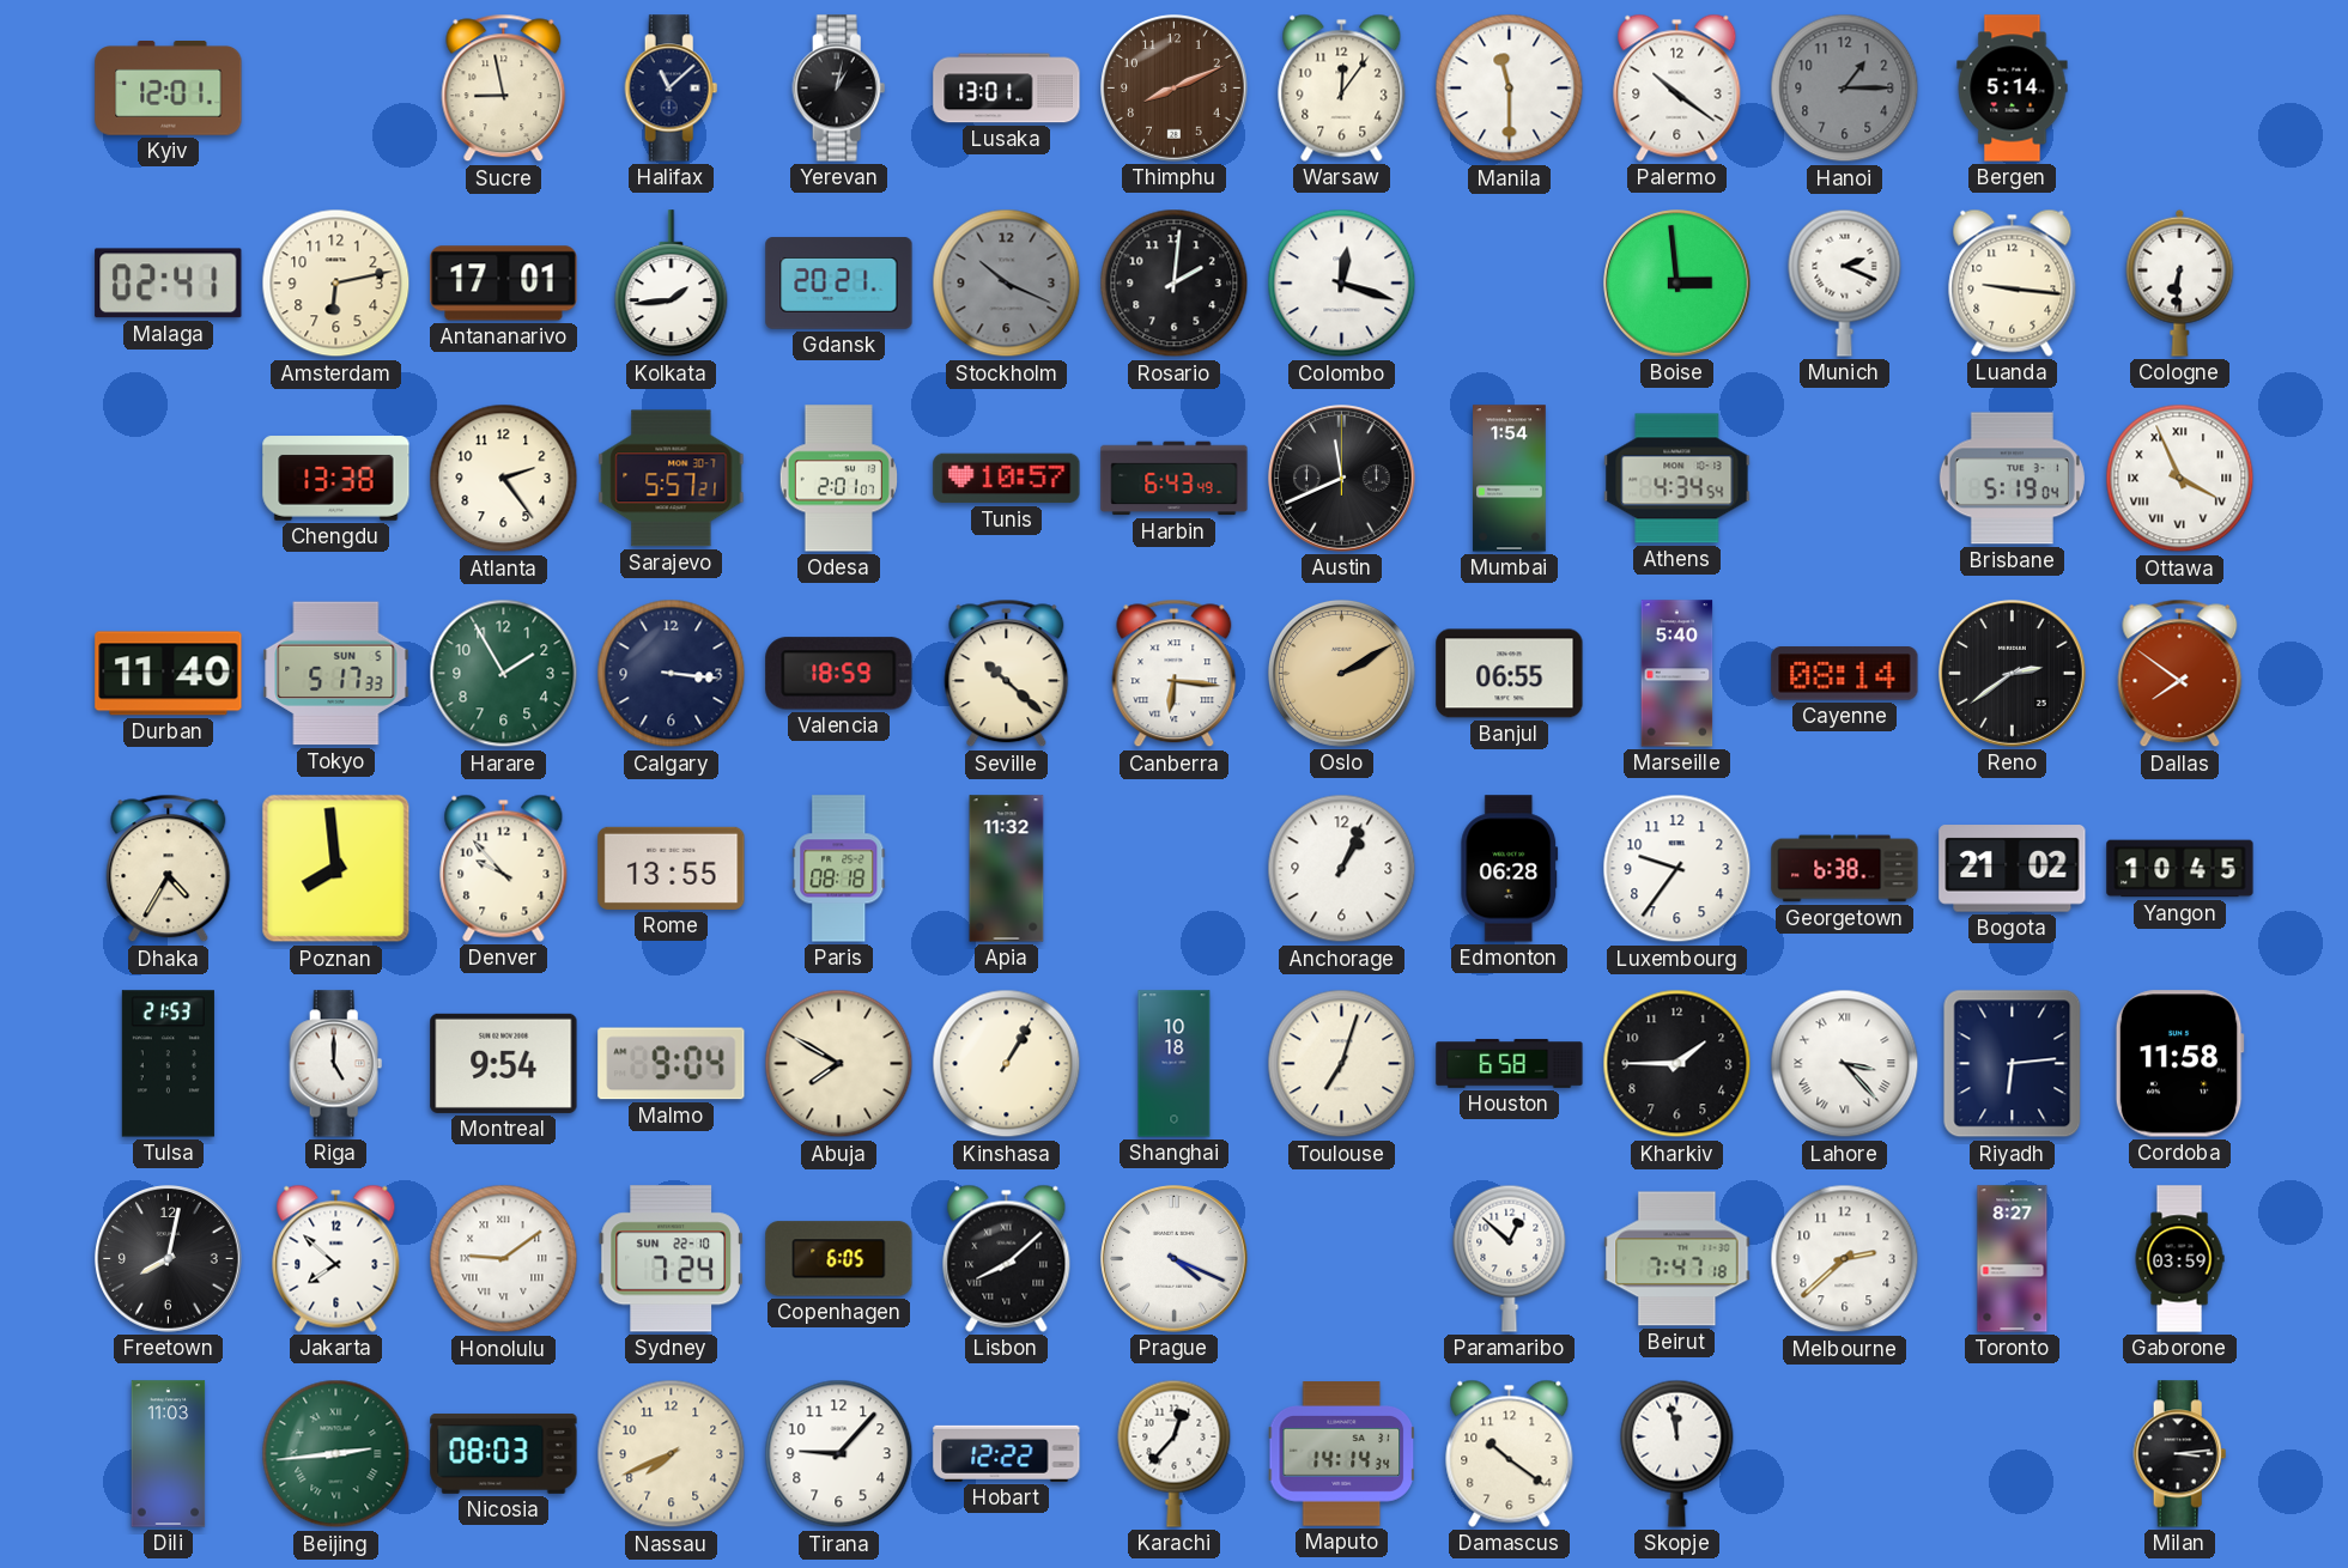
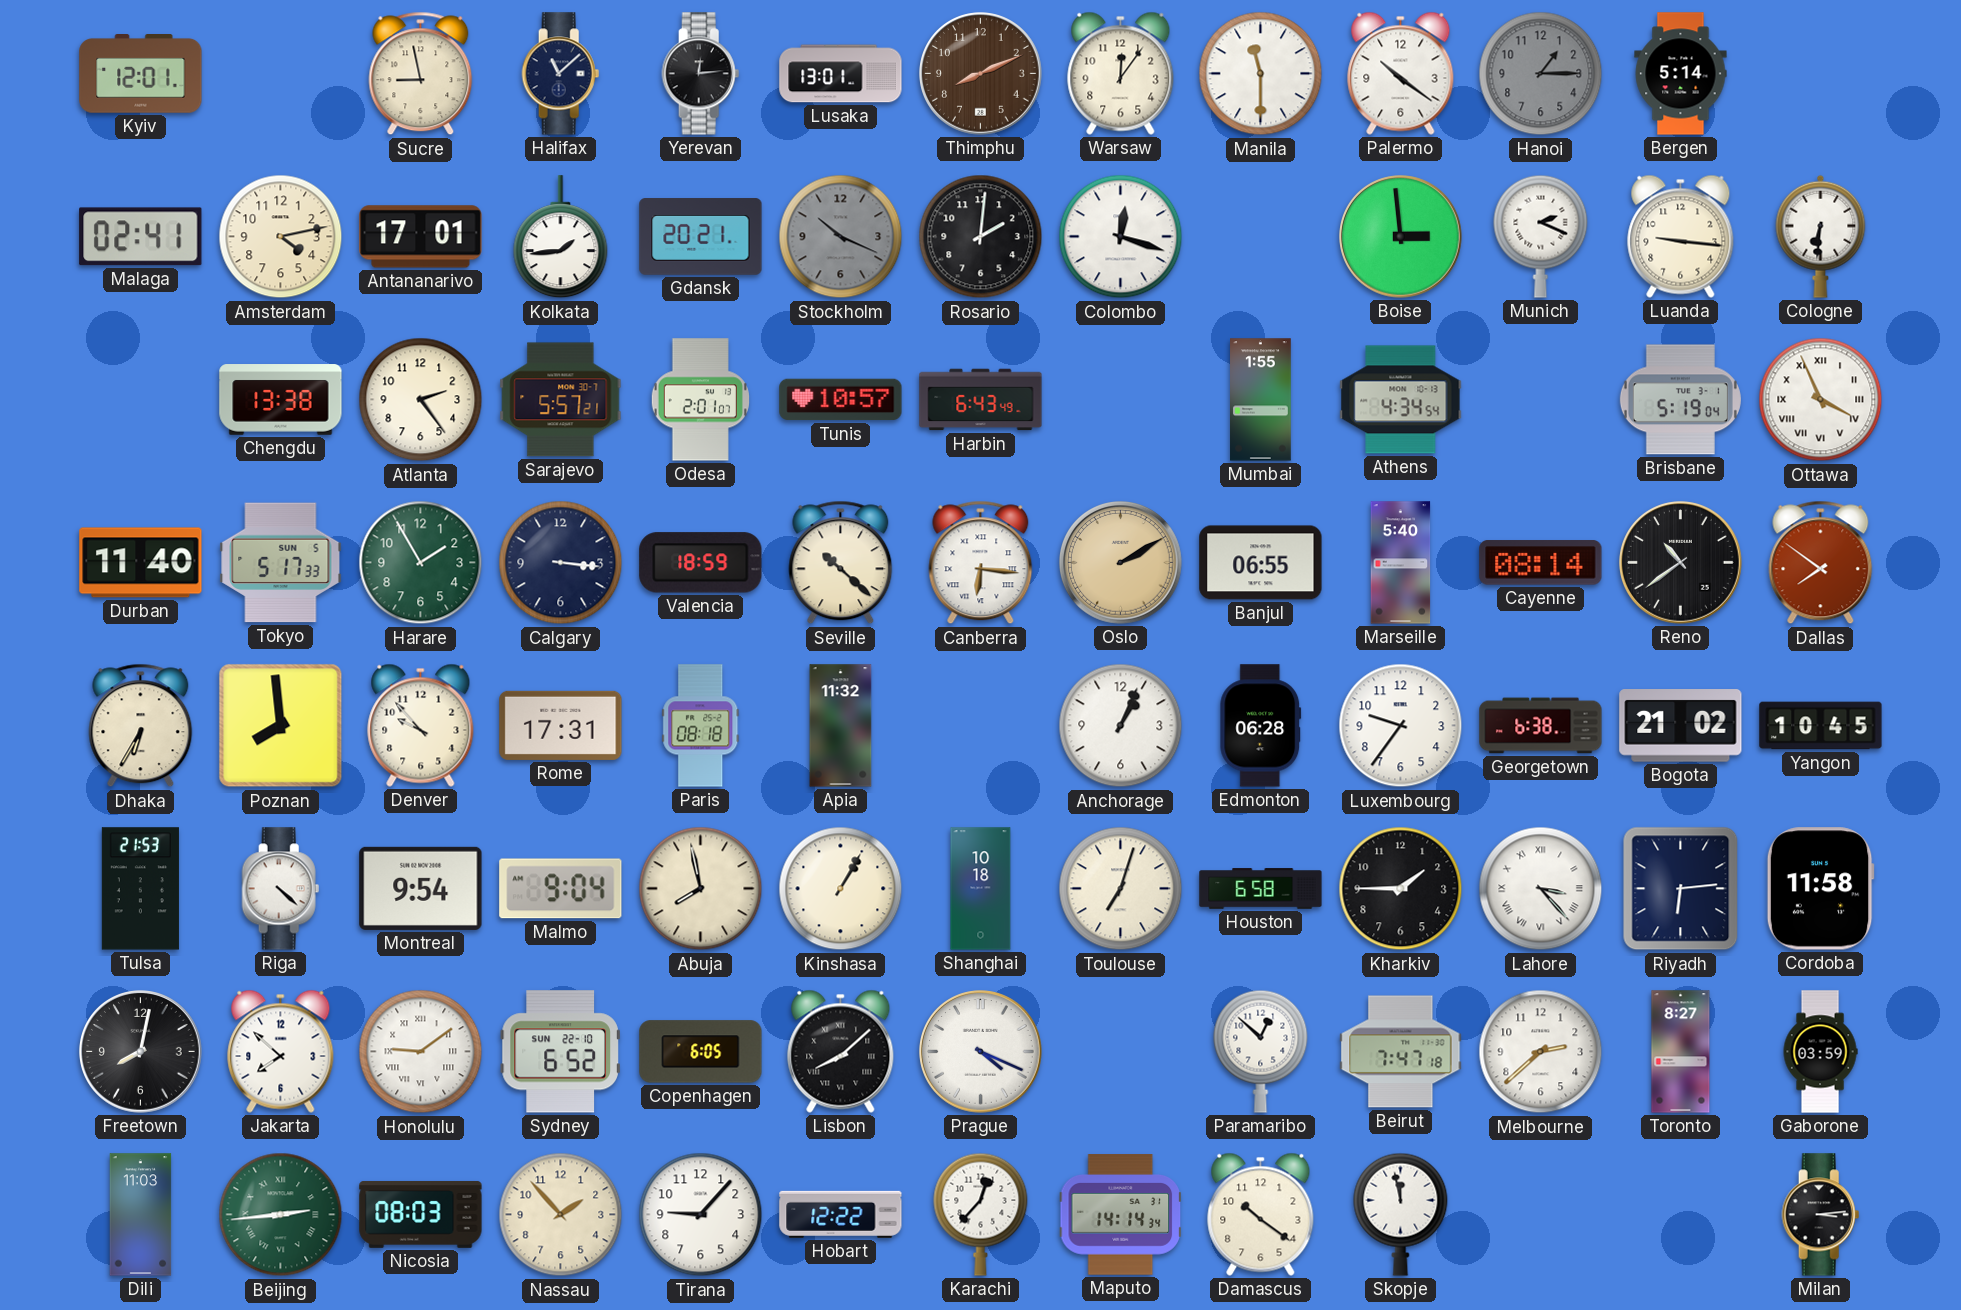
Yerevan: 1:02 -> 12:14
Amsterdam: 6:13 -> 4:13
Austin: 11:41 -> none
Mumbai: 1:54 -> 1:55
Reno: 2:39 -> 10:39
Dhaka: 4:35 -> 6:35
Rome: 13:55 -> 17:31
Riga: 5:00 -> 4:22
Abuja: 7:50 -> 7:58
Sydney: 7:24 -> 6:52
Nassau: 7:41 -> 1:53
